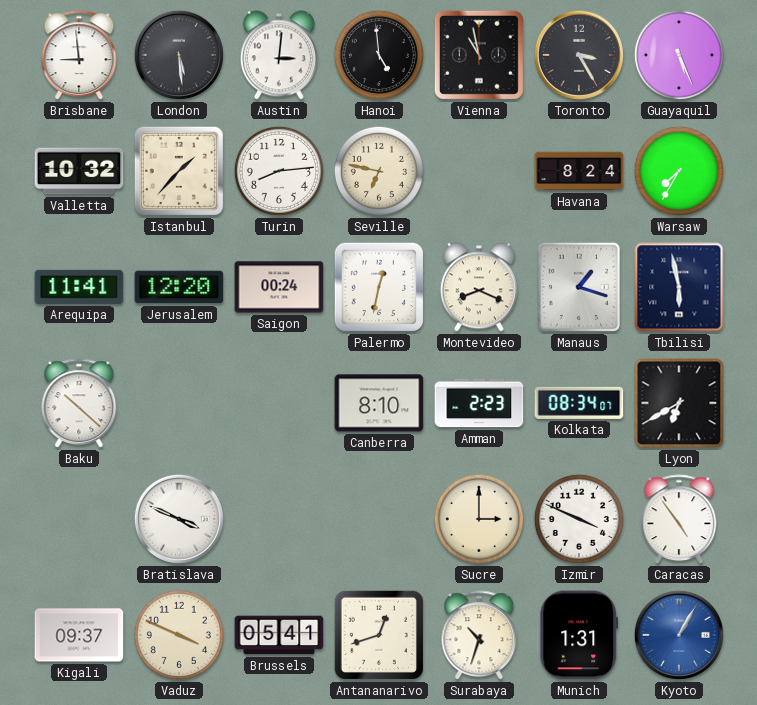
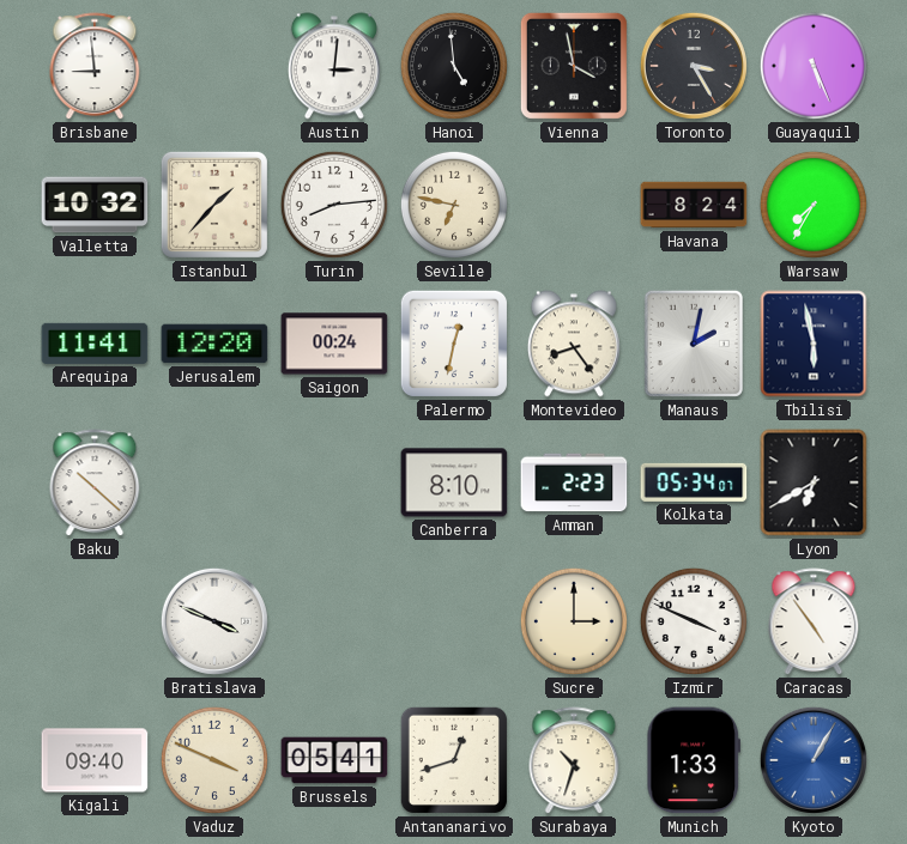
London: 5:29 -> none
Vienna: 10:58 -> 3:58
Montevideo: 8:19 -> 8:24
Manaus: 1:18 -> 2:02
Kolkata: 08:34 -> 05:34
Kigali: 09:37 -> 09:40
Munich: 1:31 -> 1:33
